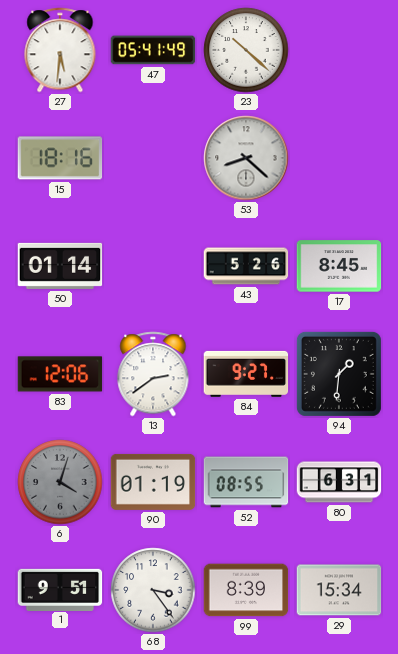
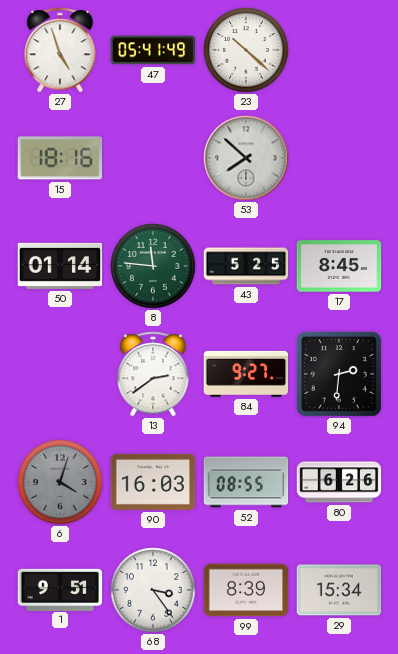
27: 5:31 -> 4:57
53: 8:22 -> 7:52
8: none -> 11:46
43: 5:26 -> 5:25
83: 12:06 -> none
94: 1:31 -> 2:31
90: 01:19 -> 16:03
80: 6:31 -> 6:26
